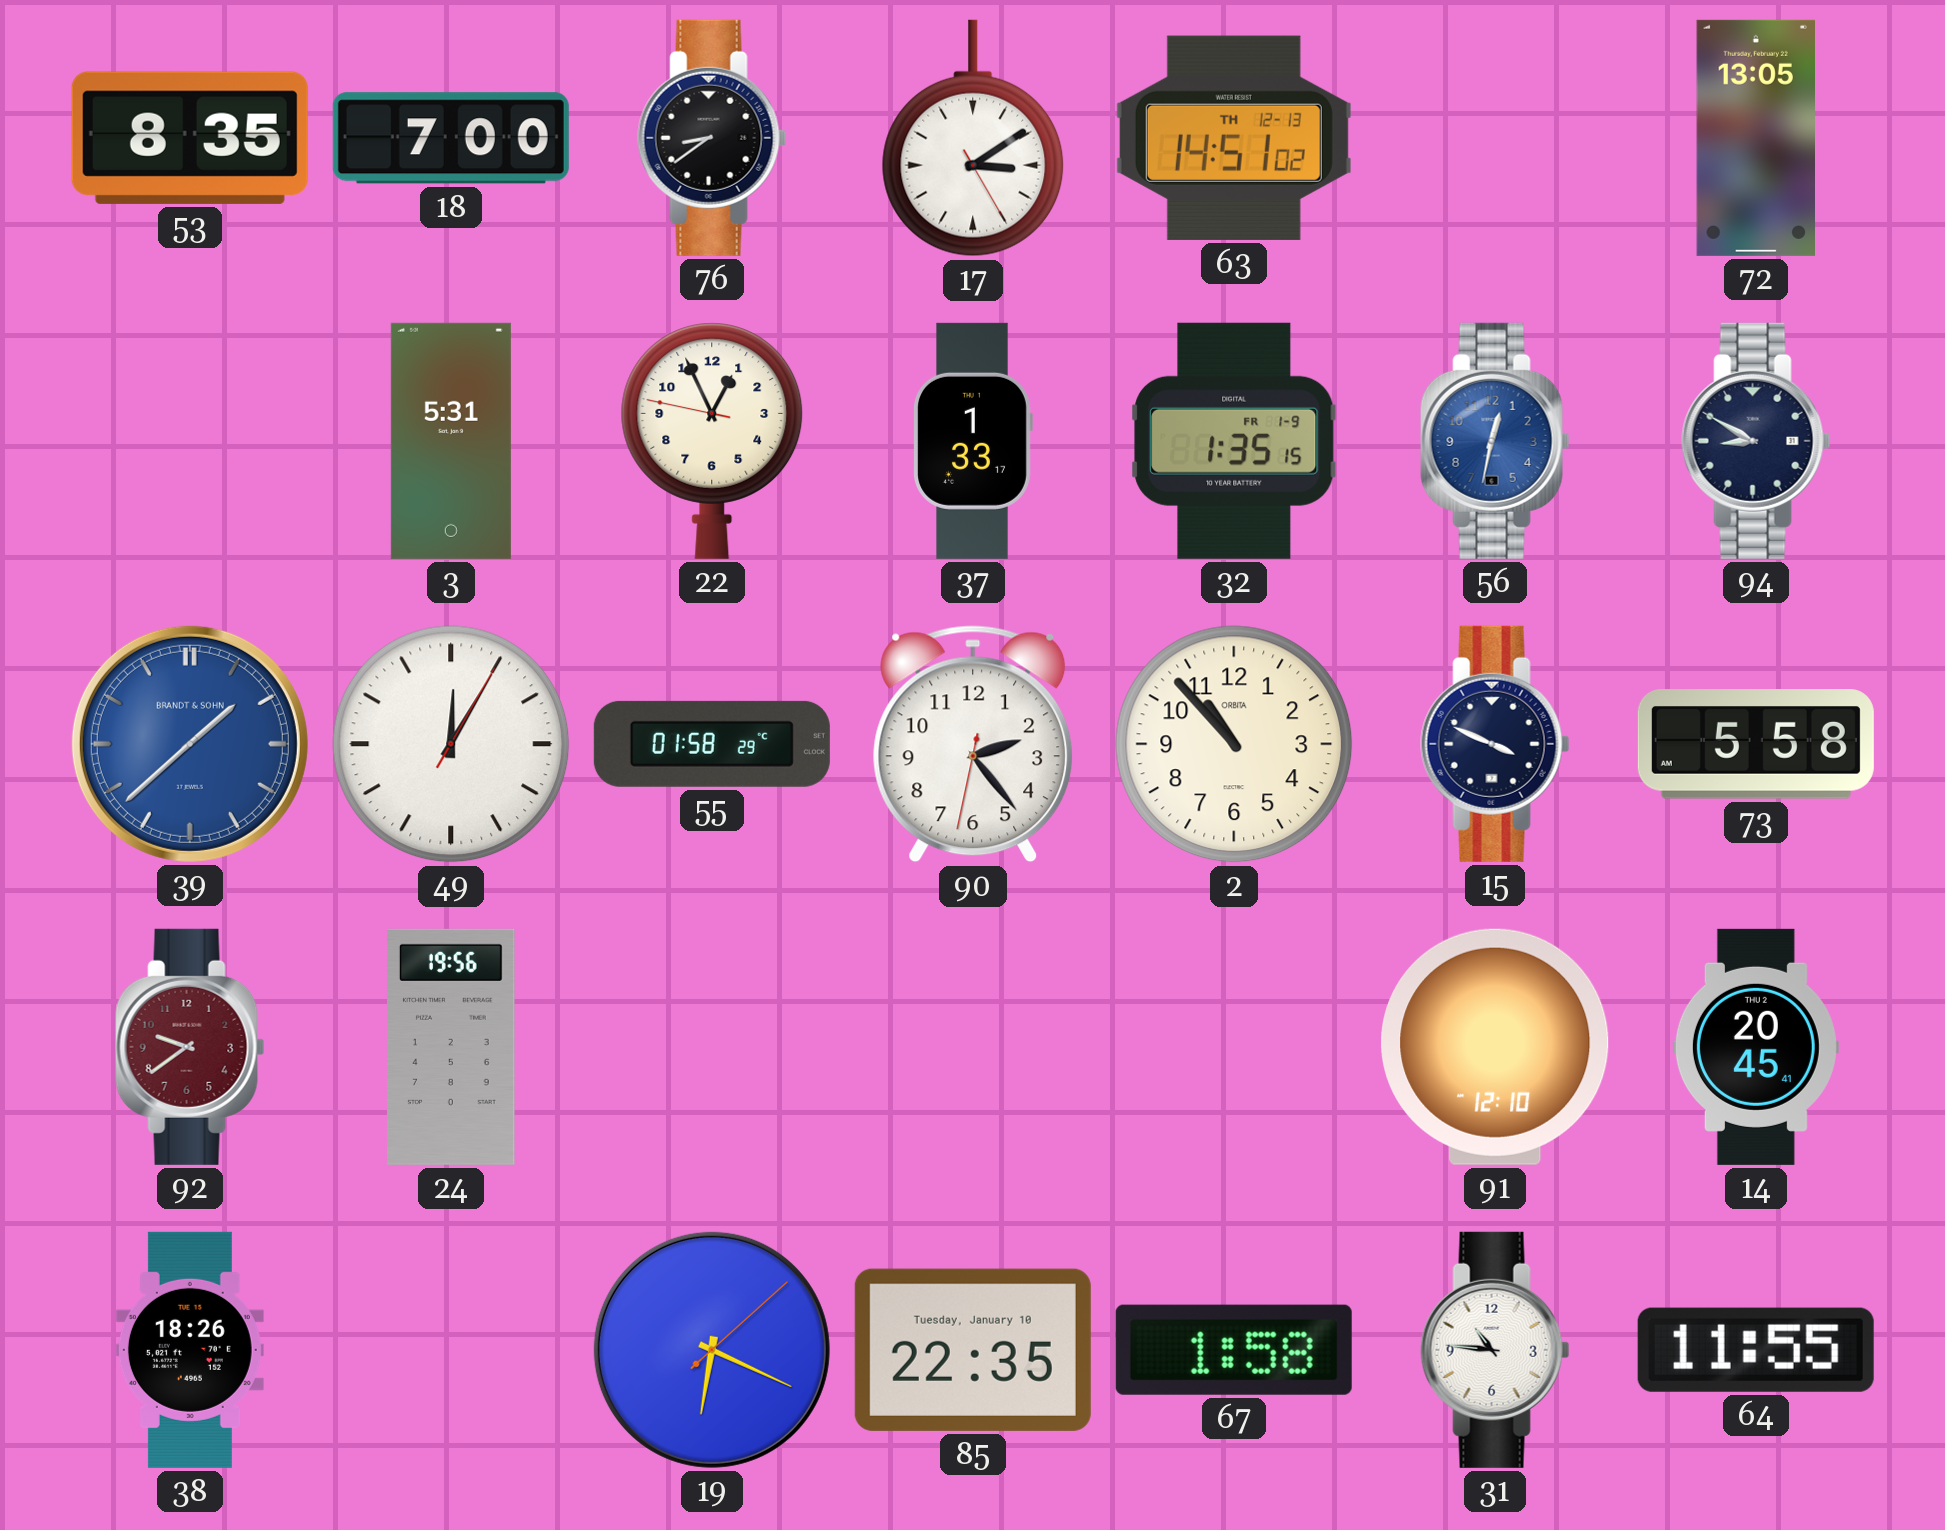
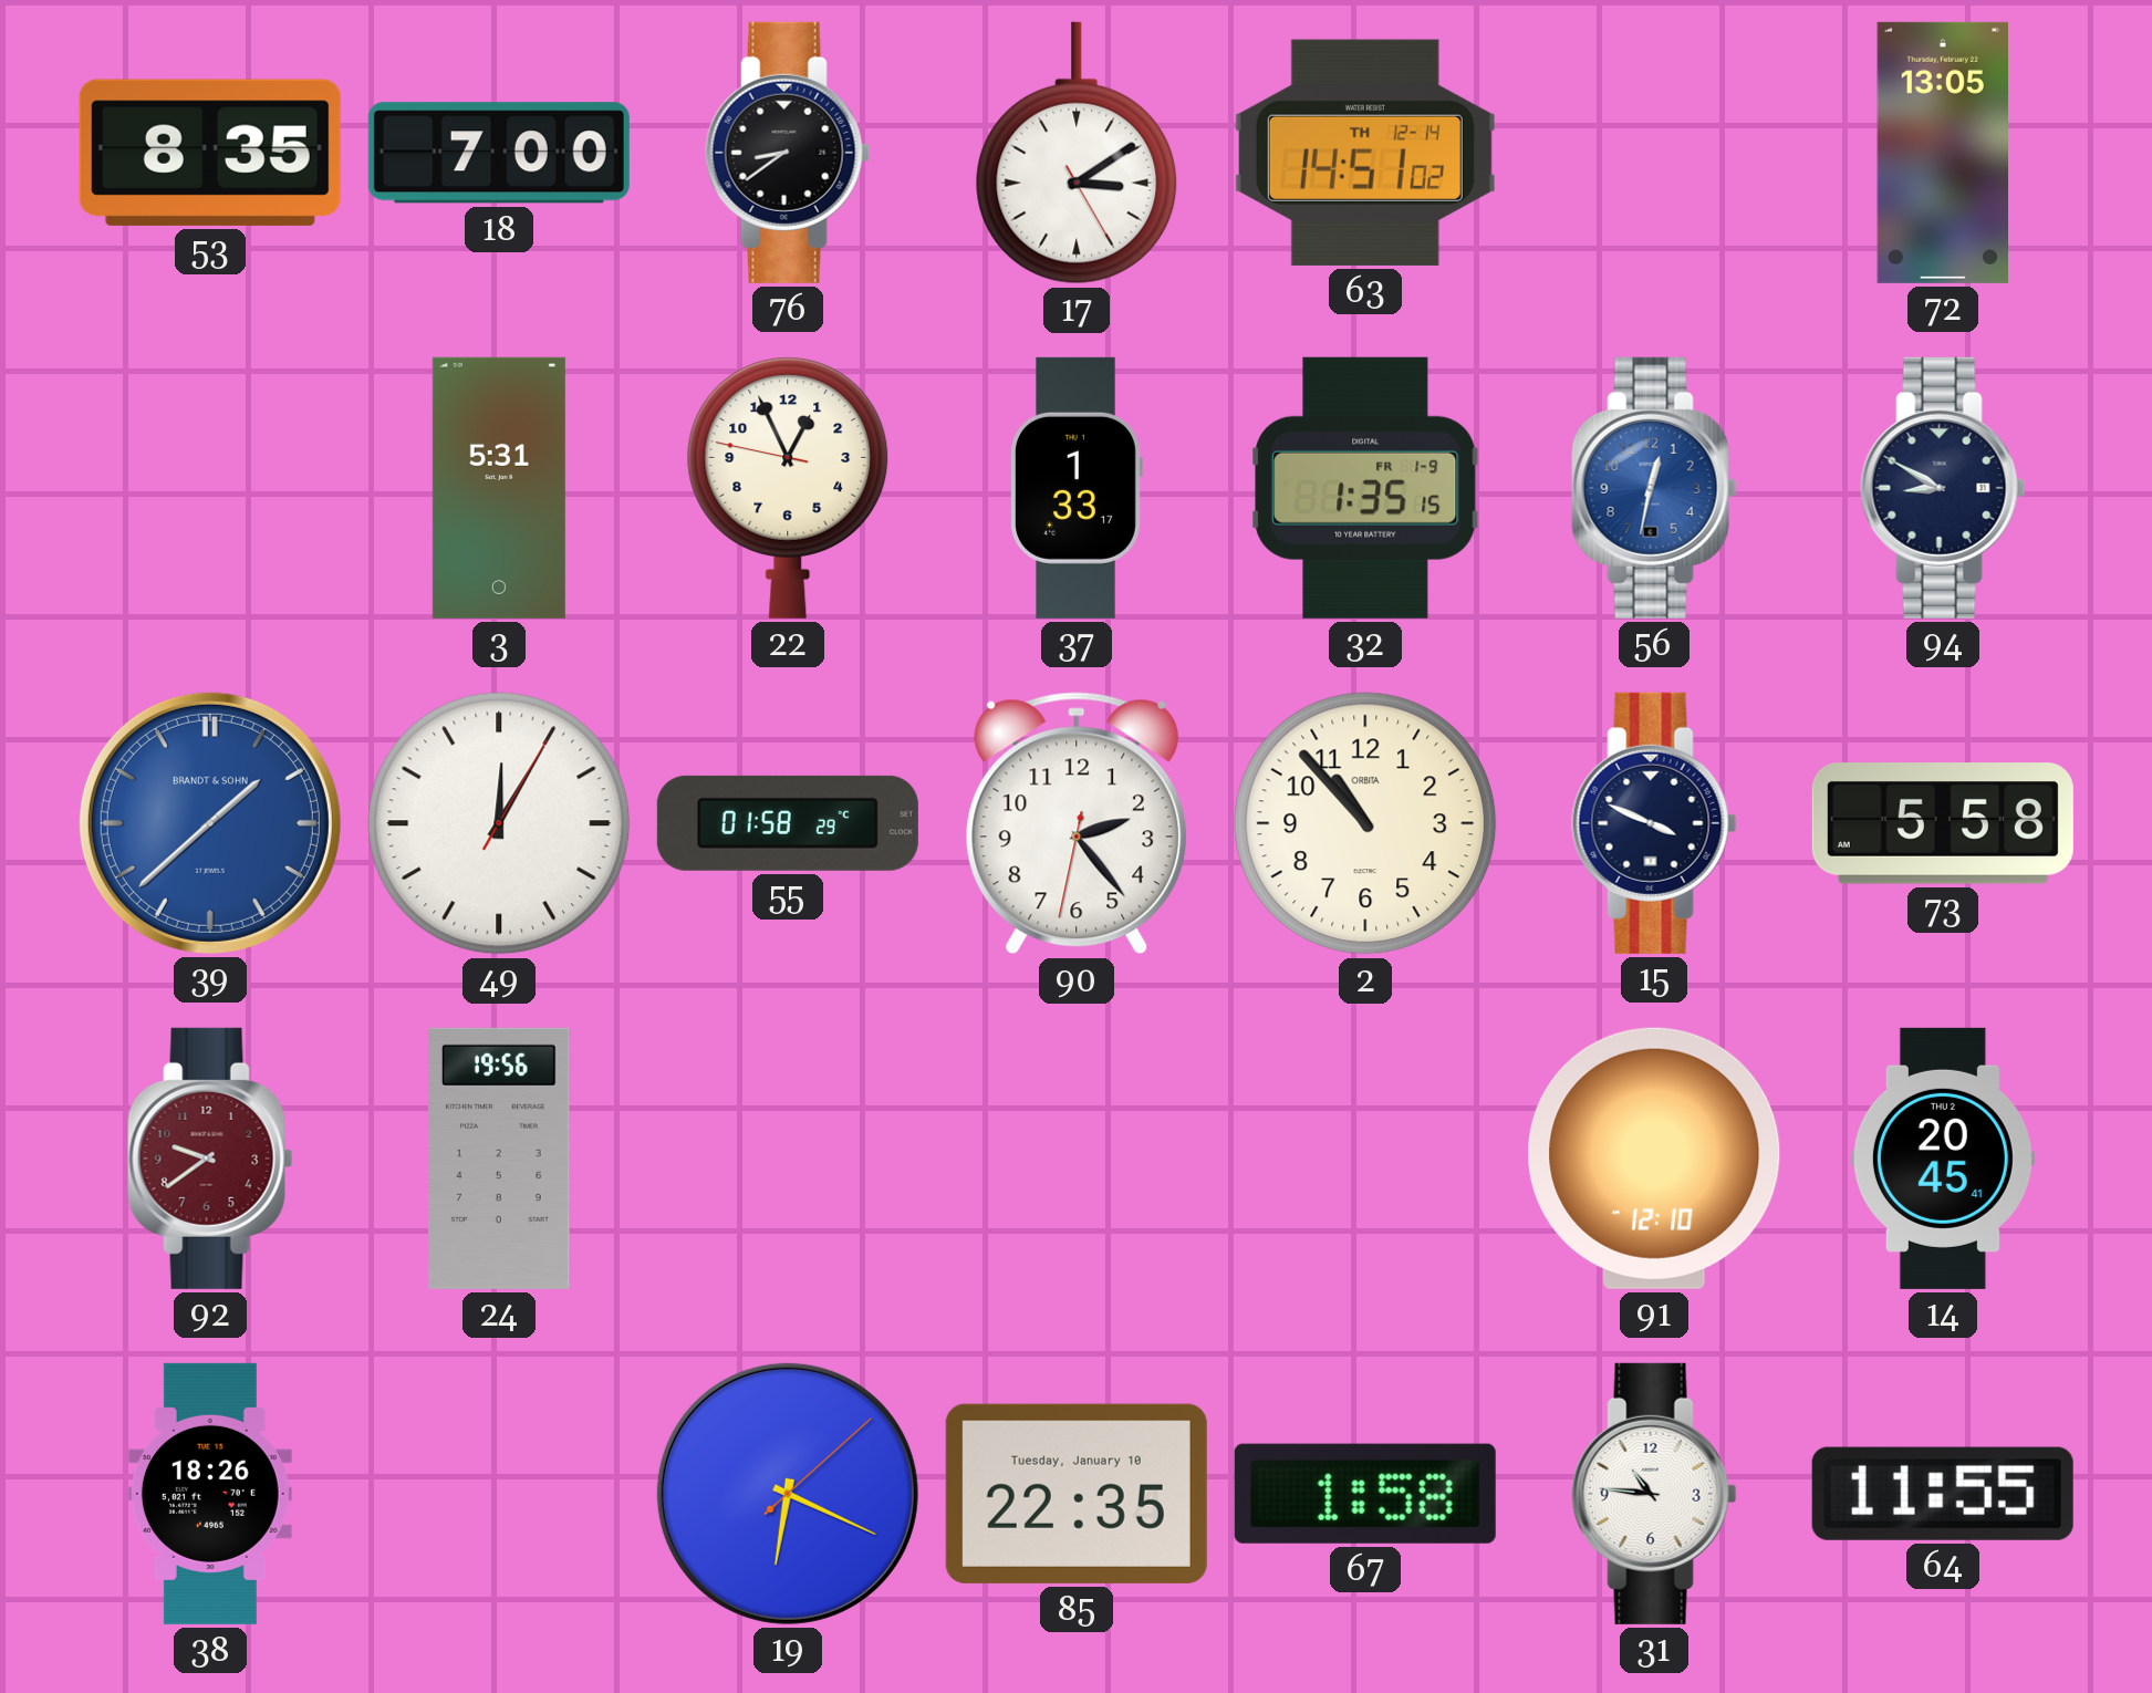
63 date: TH 12-13 -> TH 12-14
